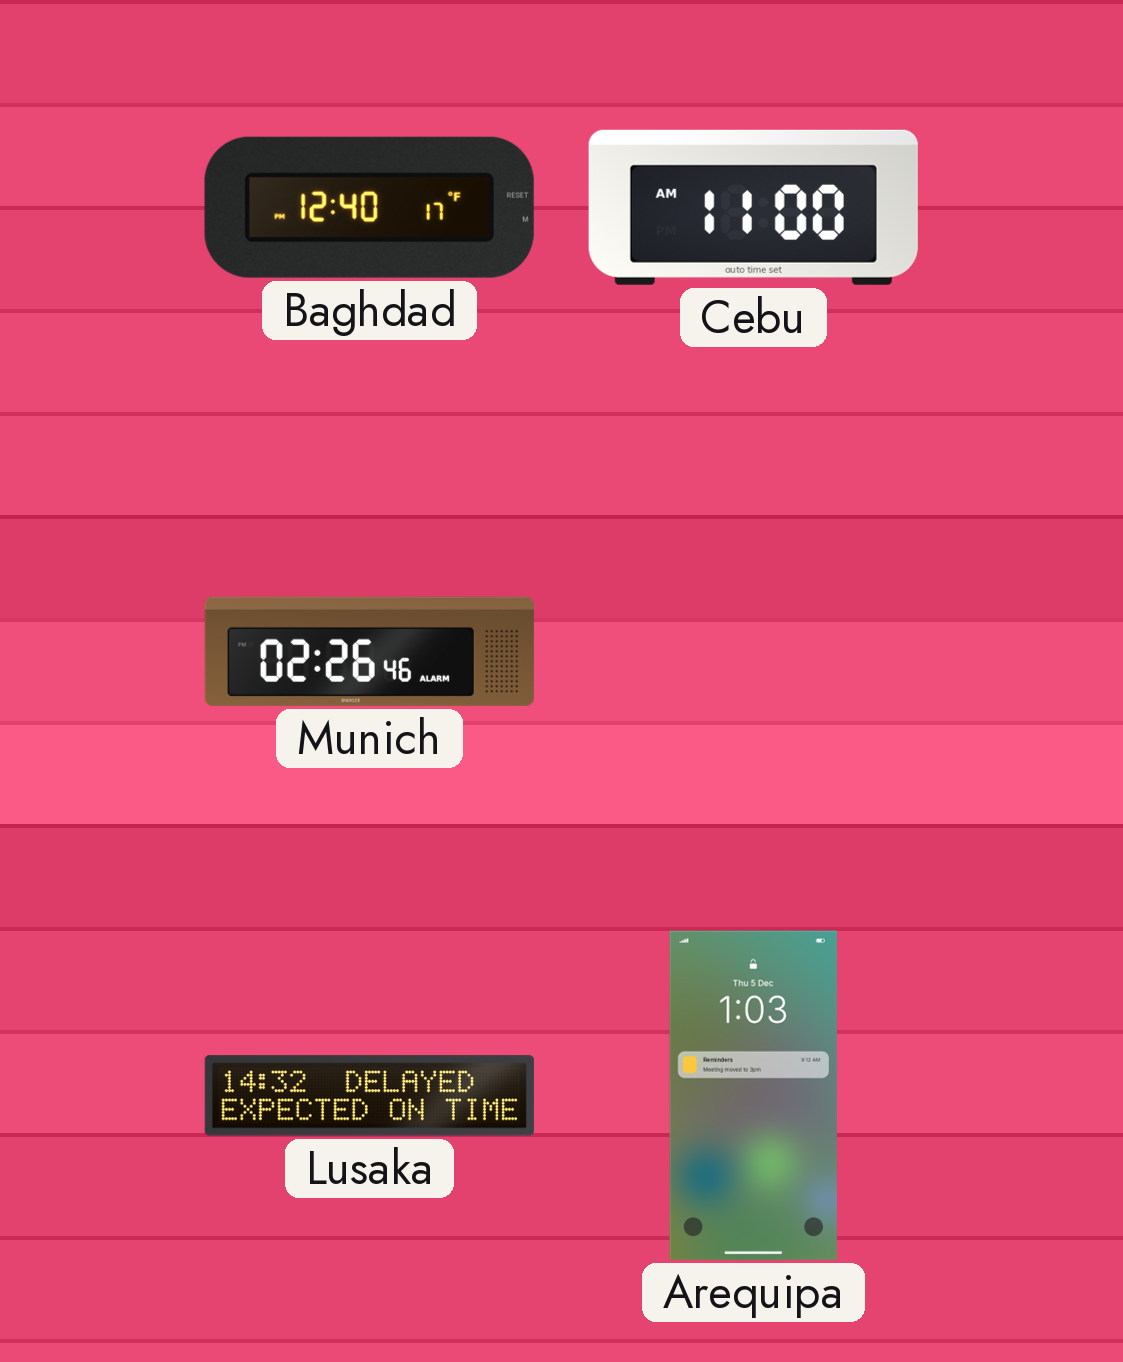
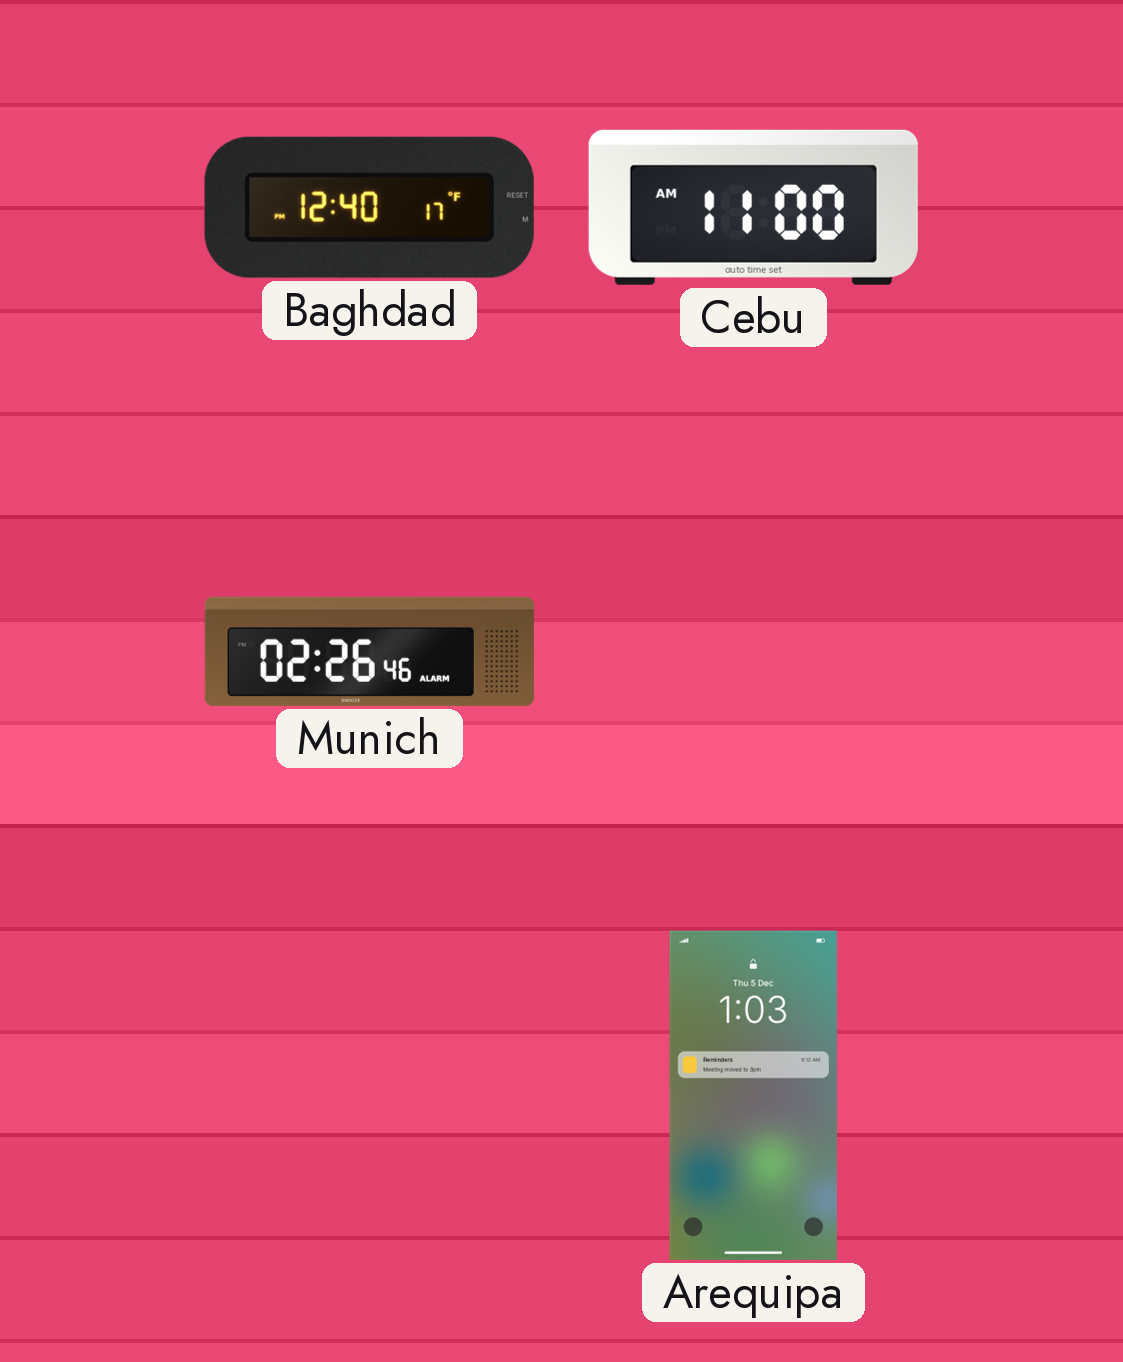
Lusaka: 14:32 -> none
